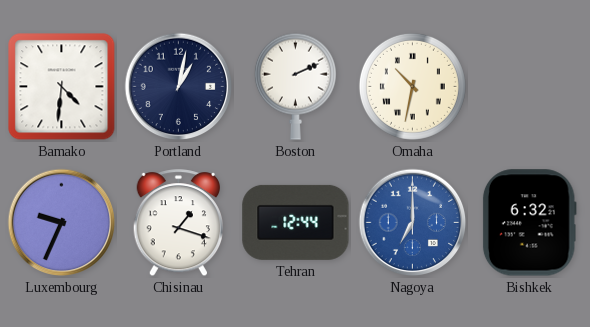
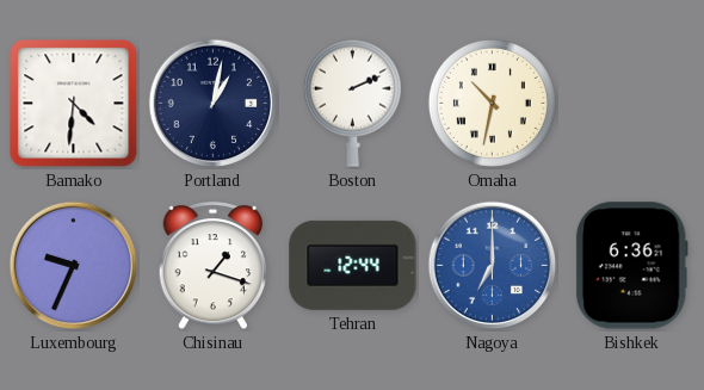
Bishkek: 6:32 -> 6:36
